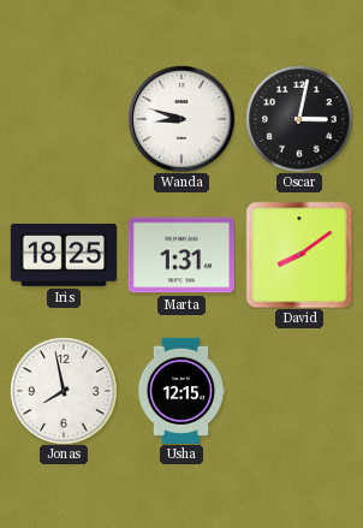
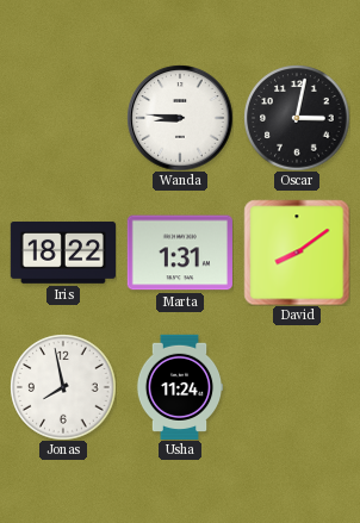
Wanda: 8:48 -> 8:46
Iris: 18:25 -> 18:22
Usha: 12:15 -> 11:24
